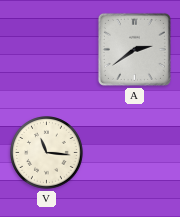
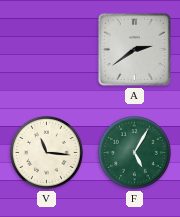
F: none -> 5:05
